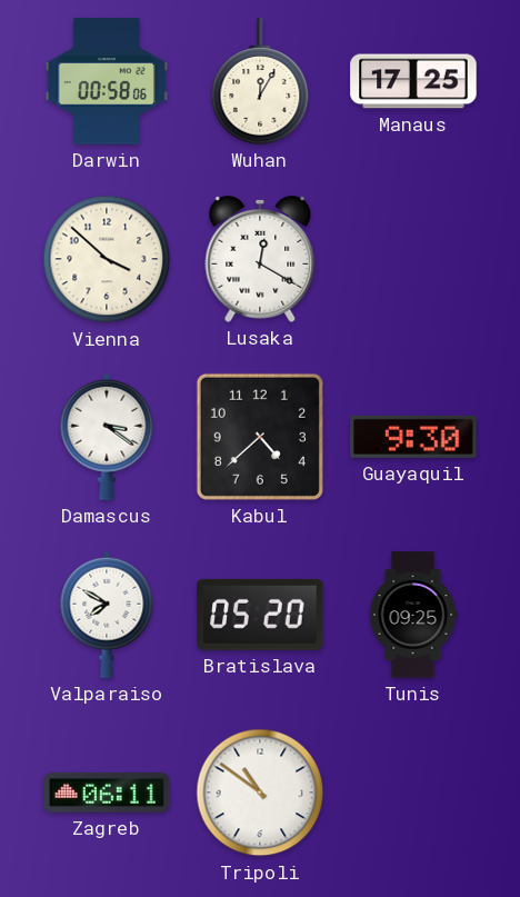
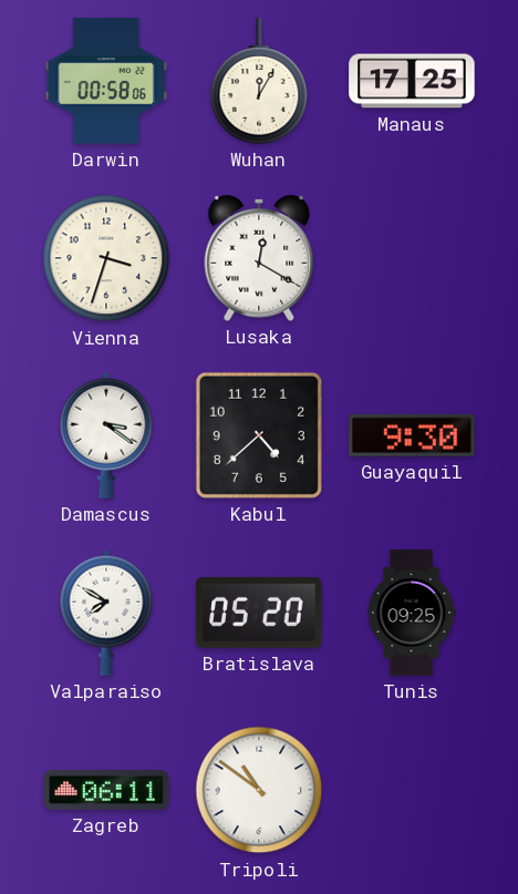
Vienna: 3:52 -> 3:33
